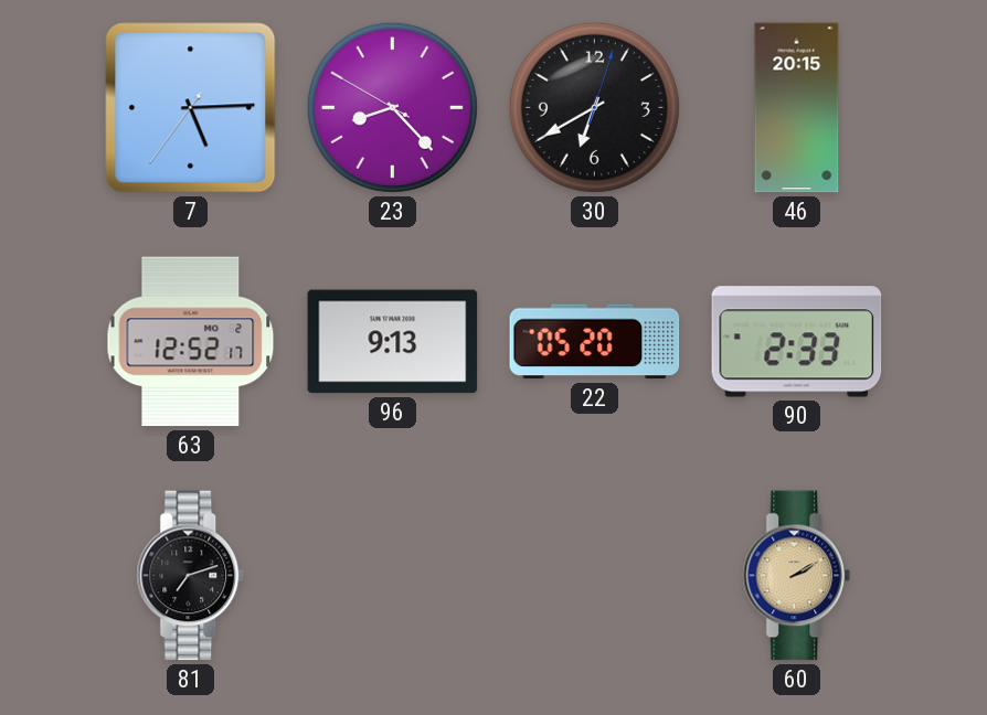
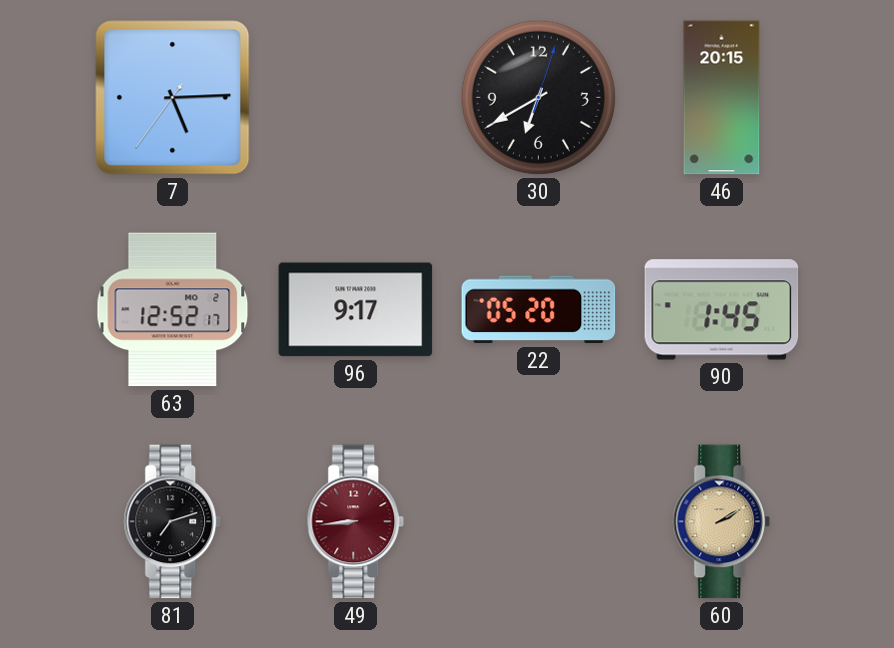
23: 8:22 -> none
96: 9:13 -> 9:17
90: 2:33 -> 1:45
49: none -> 8:44
